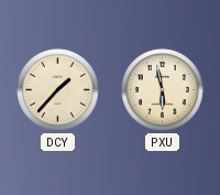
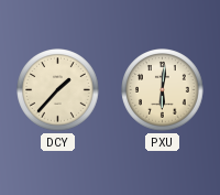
PXU: 5:58 -> 6:01
